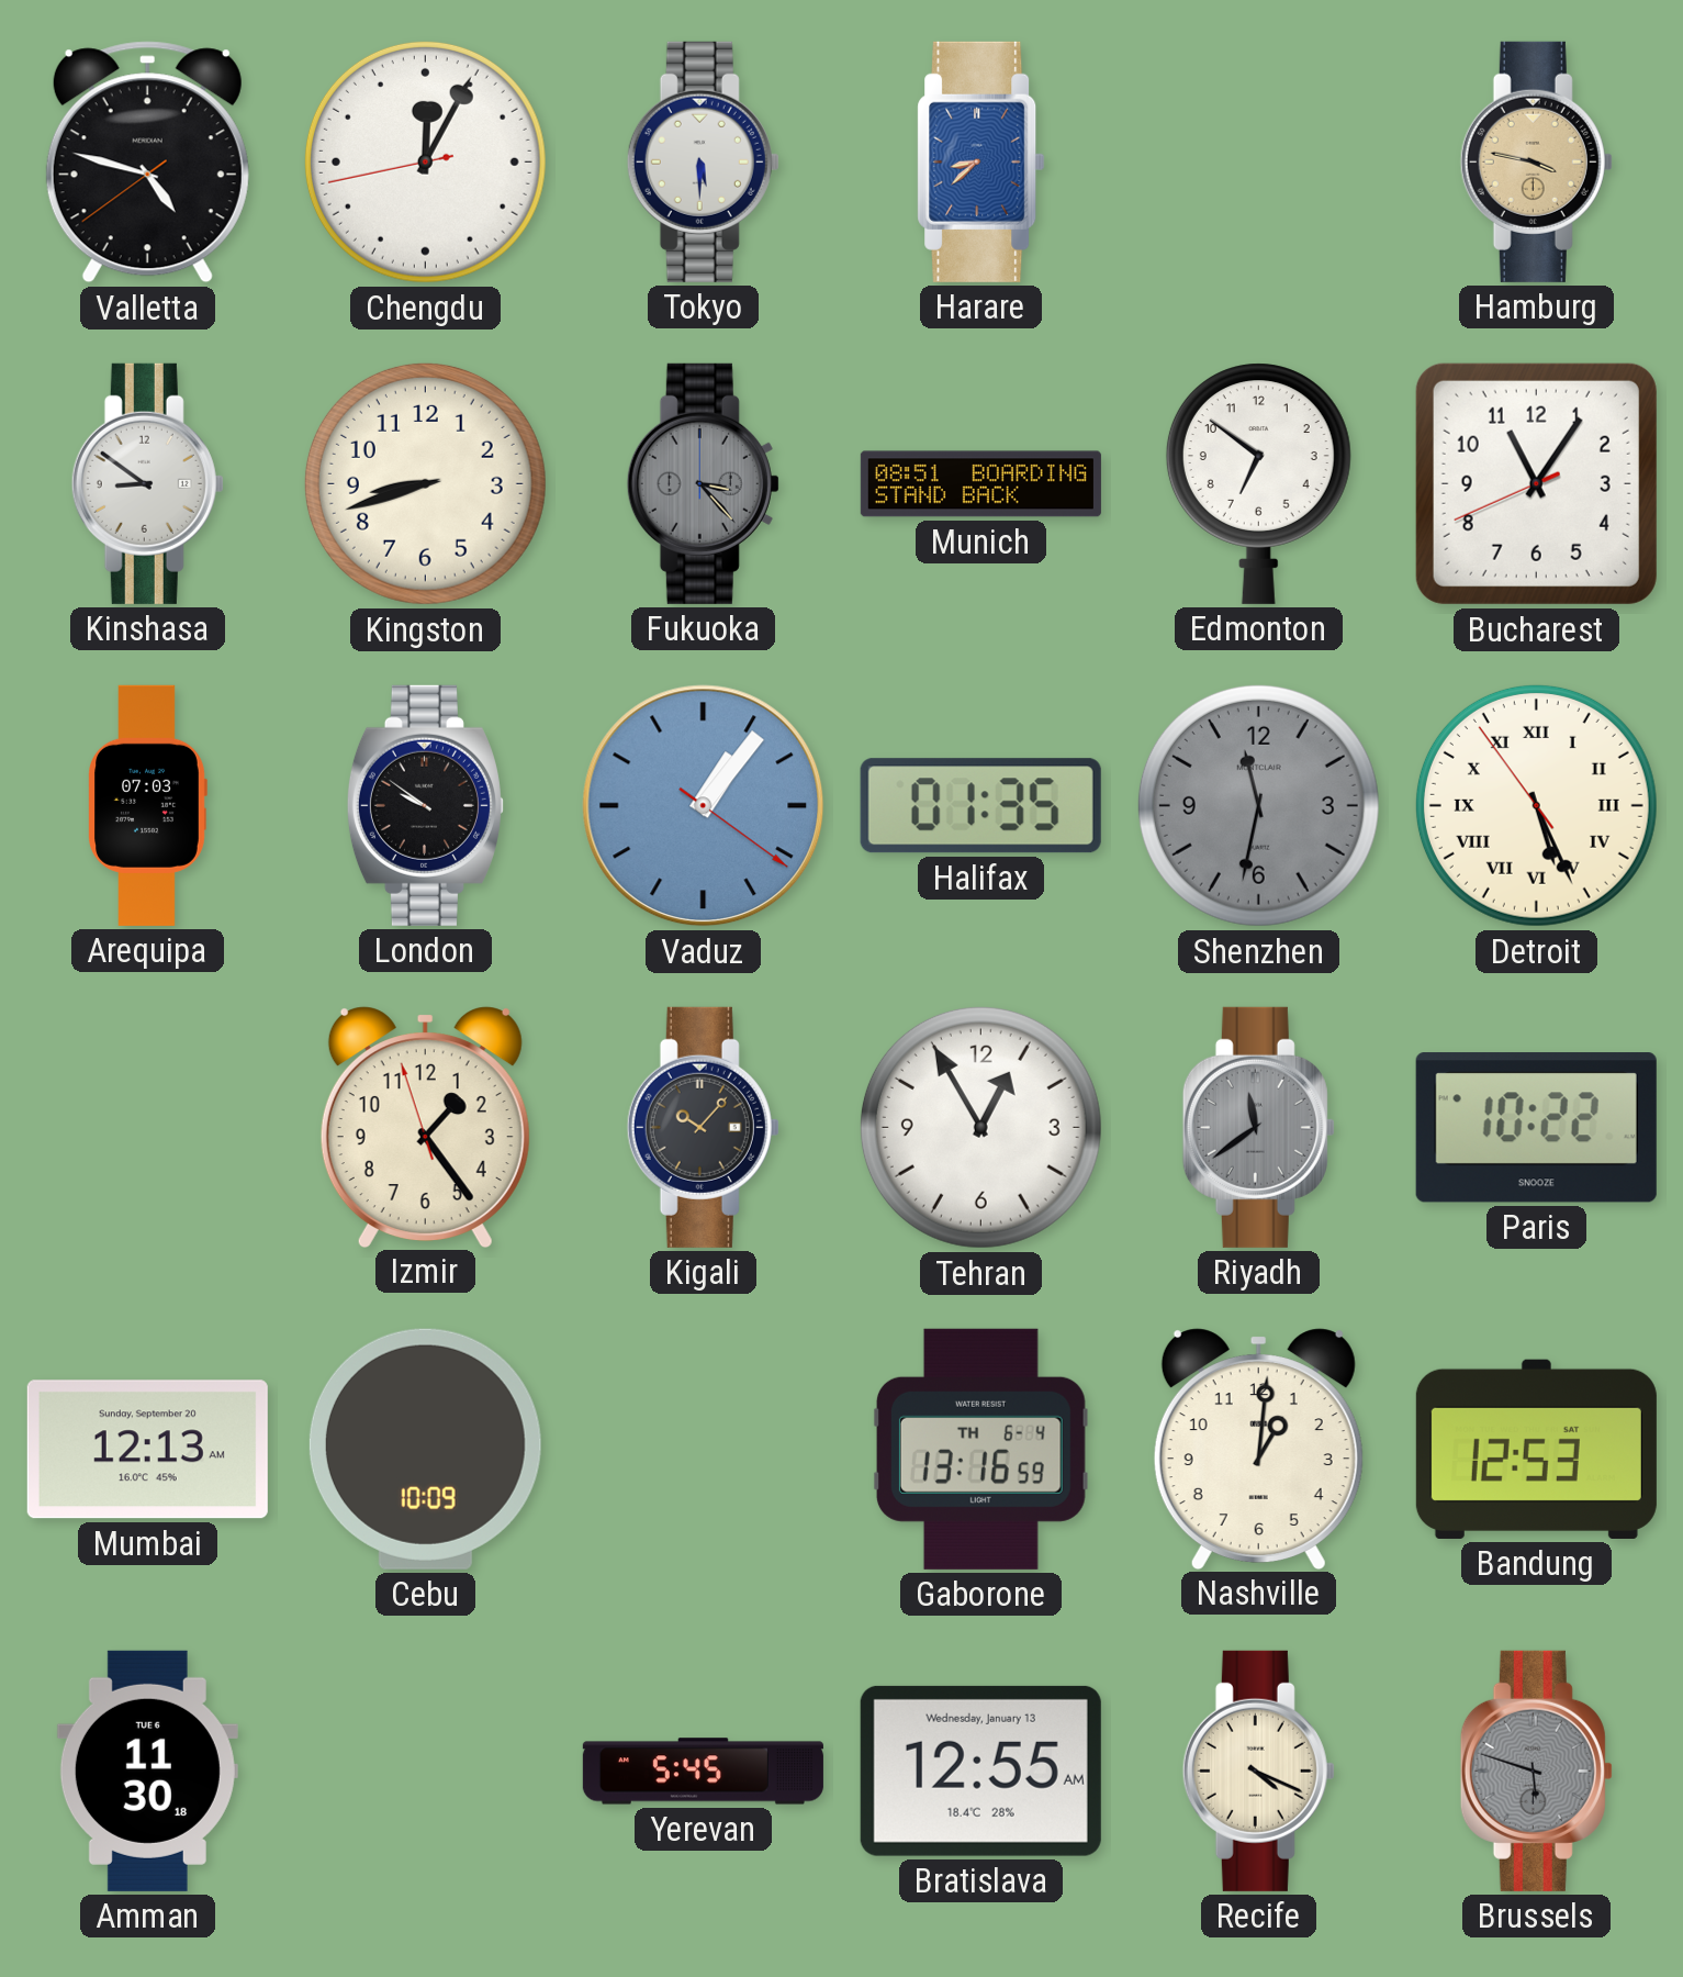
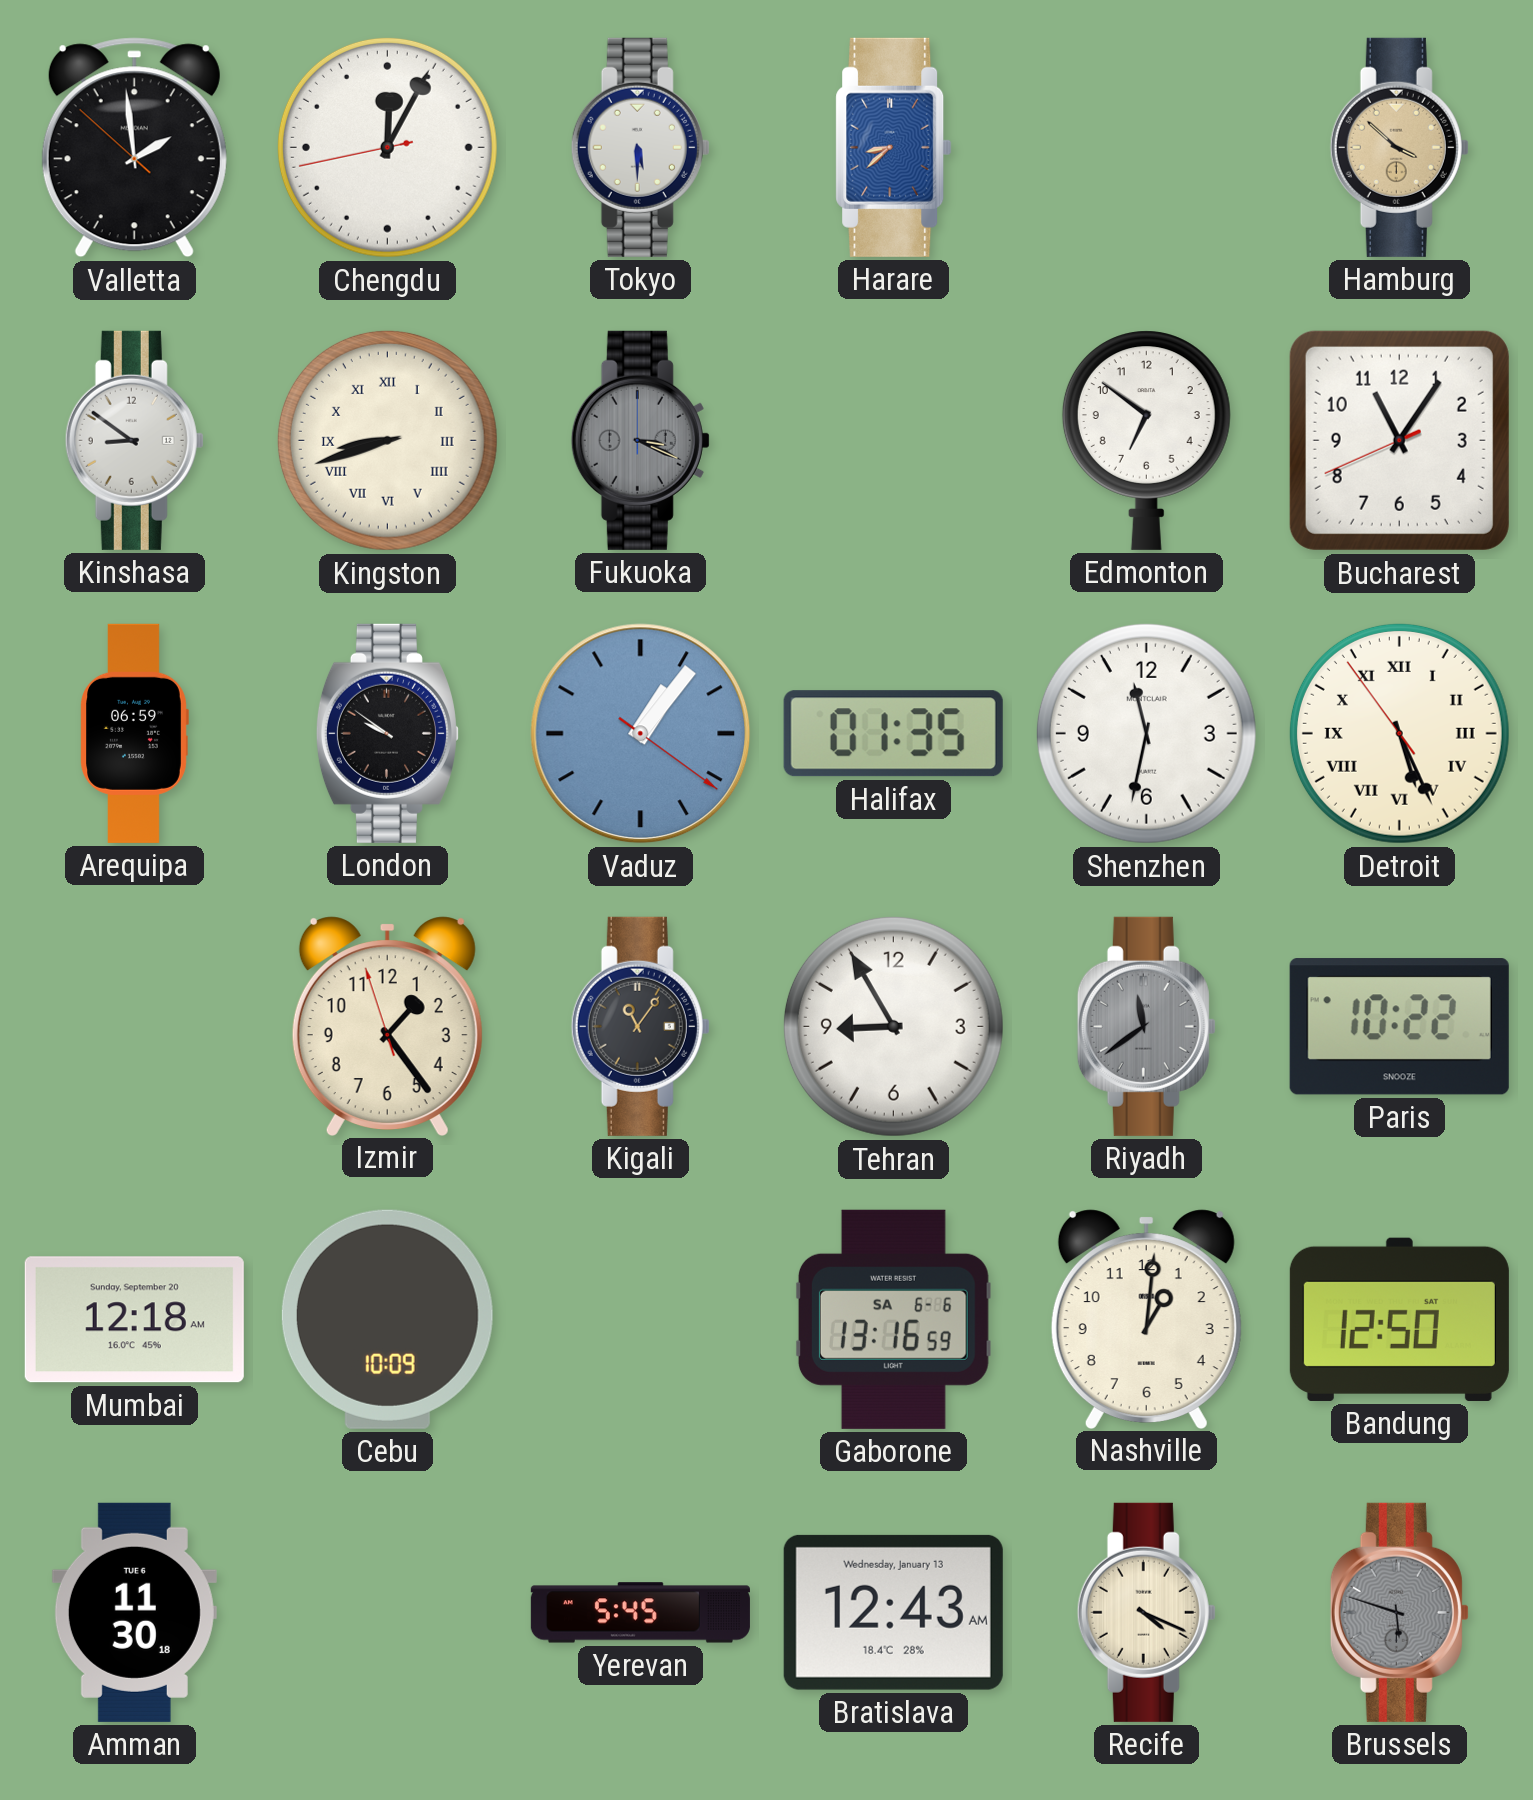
Valletta: 4:47 -> 1:58
Hamburg: 3:47 -> 3:52
Kingston numerals: Arabic -> Roman
Fukuoka: 3:23 -> 3:19
Munich: 08:51 -> none
Arequipa: 07:03 -> 06:59
Shenzhen dial: grey -> white
Kigali: 10:07 -> 11:06
Tehran: 12:55 -> 8:55
Mumbai: 12:13 -> 12:18
Gaborone date: TH 6-4 -> SA 6-6
Bandung: 12:53 -> 12:50
Bratislava: 12:55 -> 12:43
